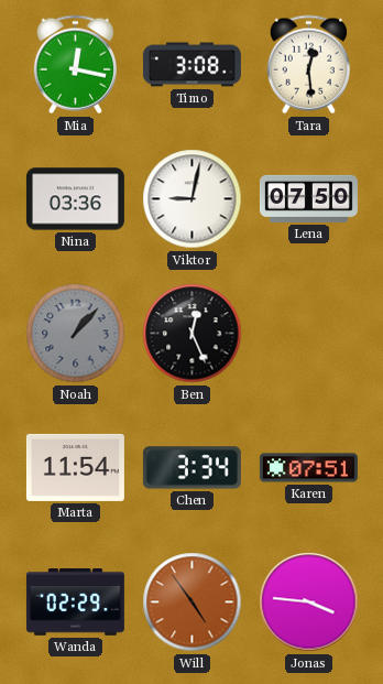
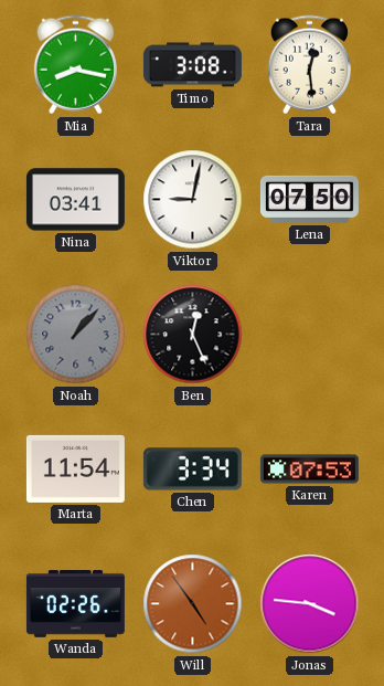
Mia: 12:17 -> 8:17
Nina: 03:36 -> 03:41
Karen: 07:51 -> 07:53
Wanda: 02:29 -> 02:26
